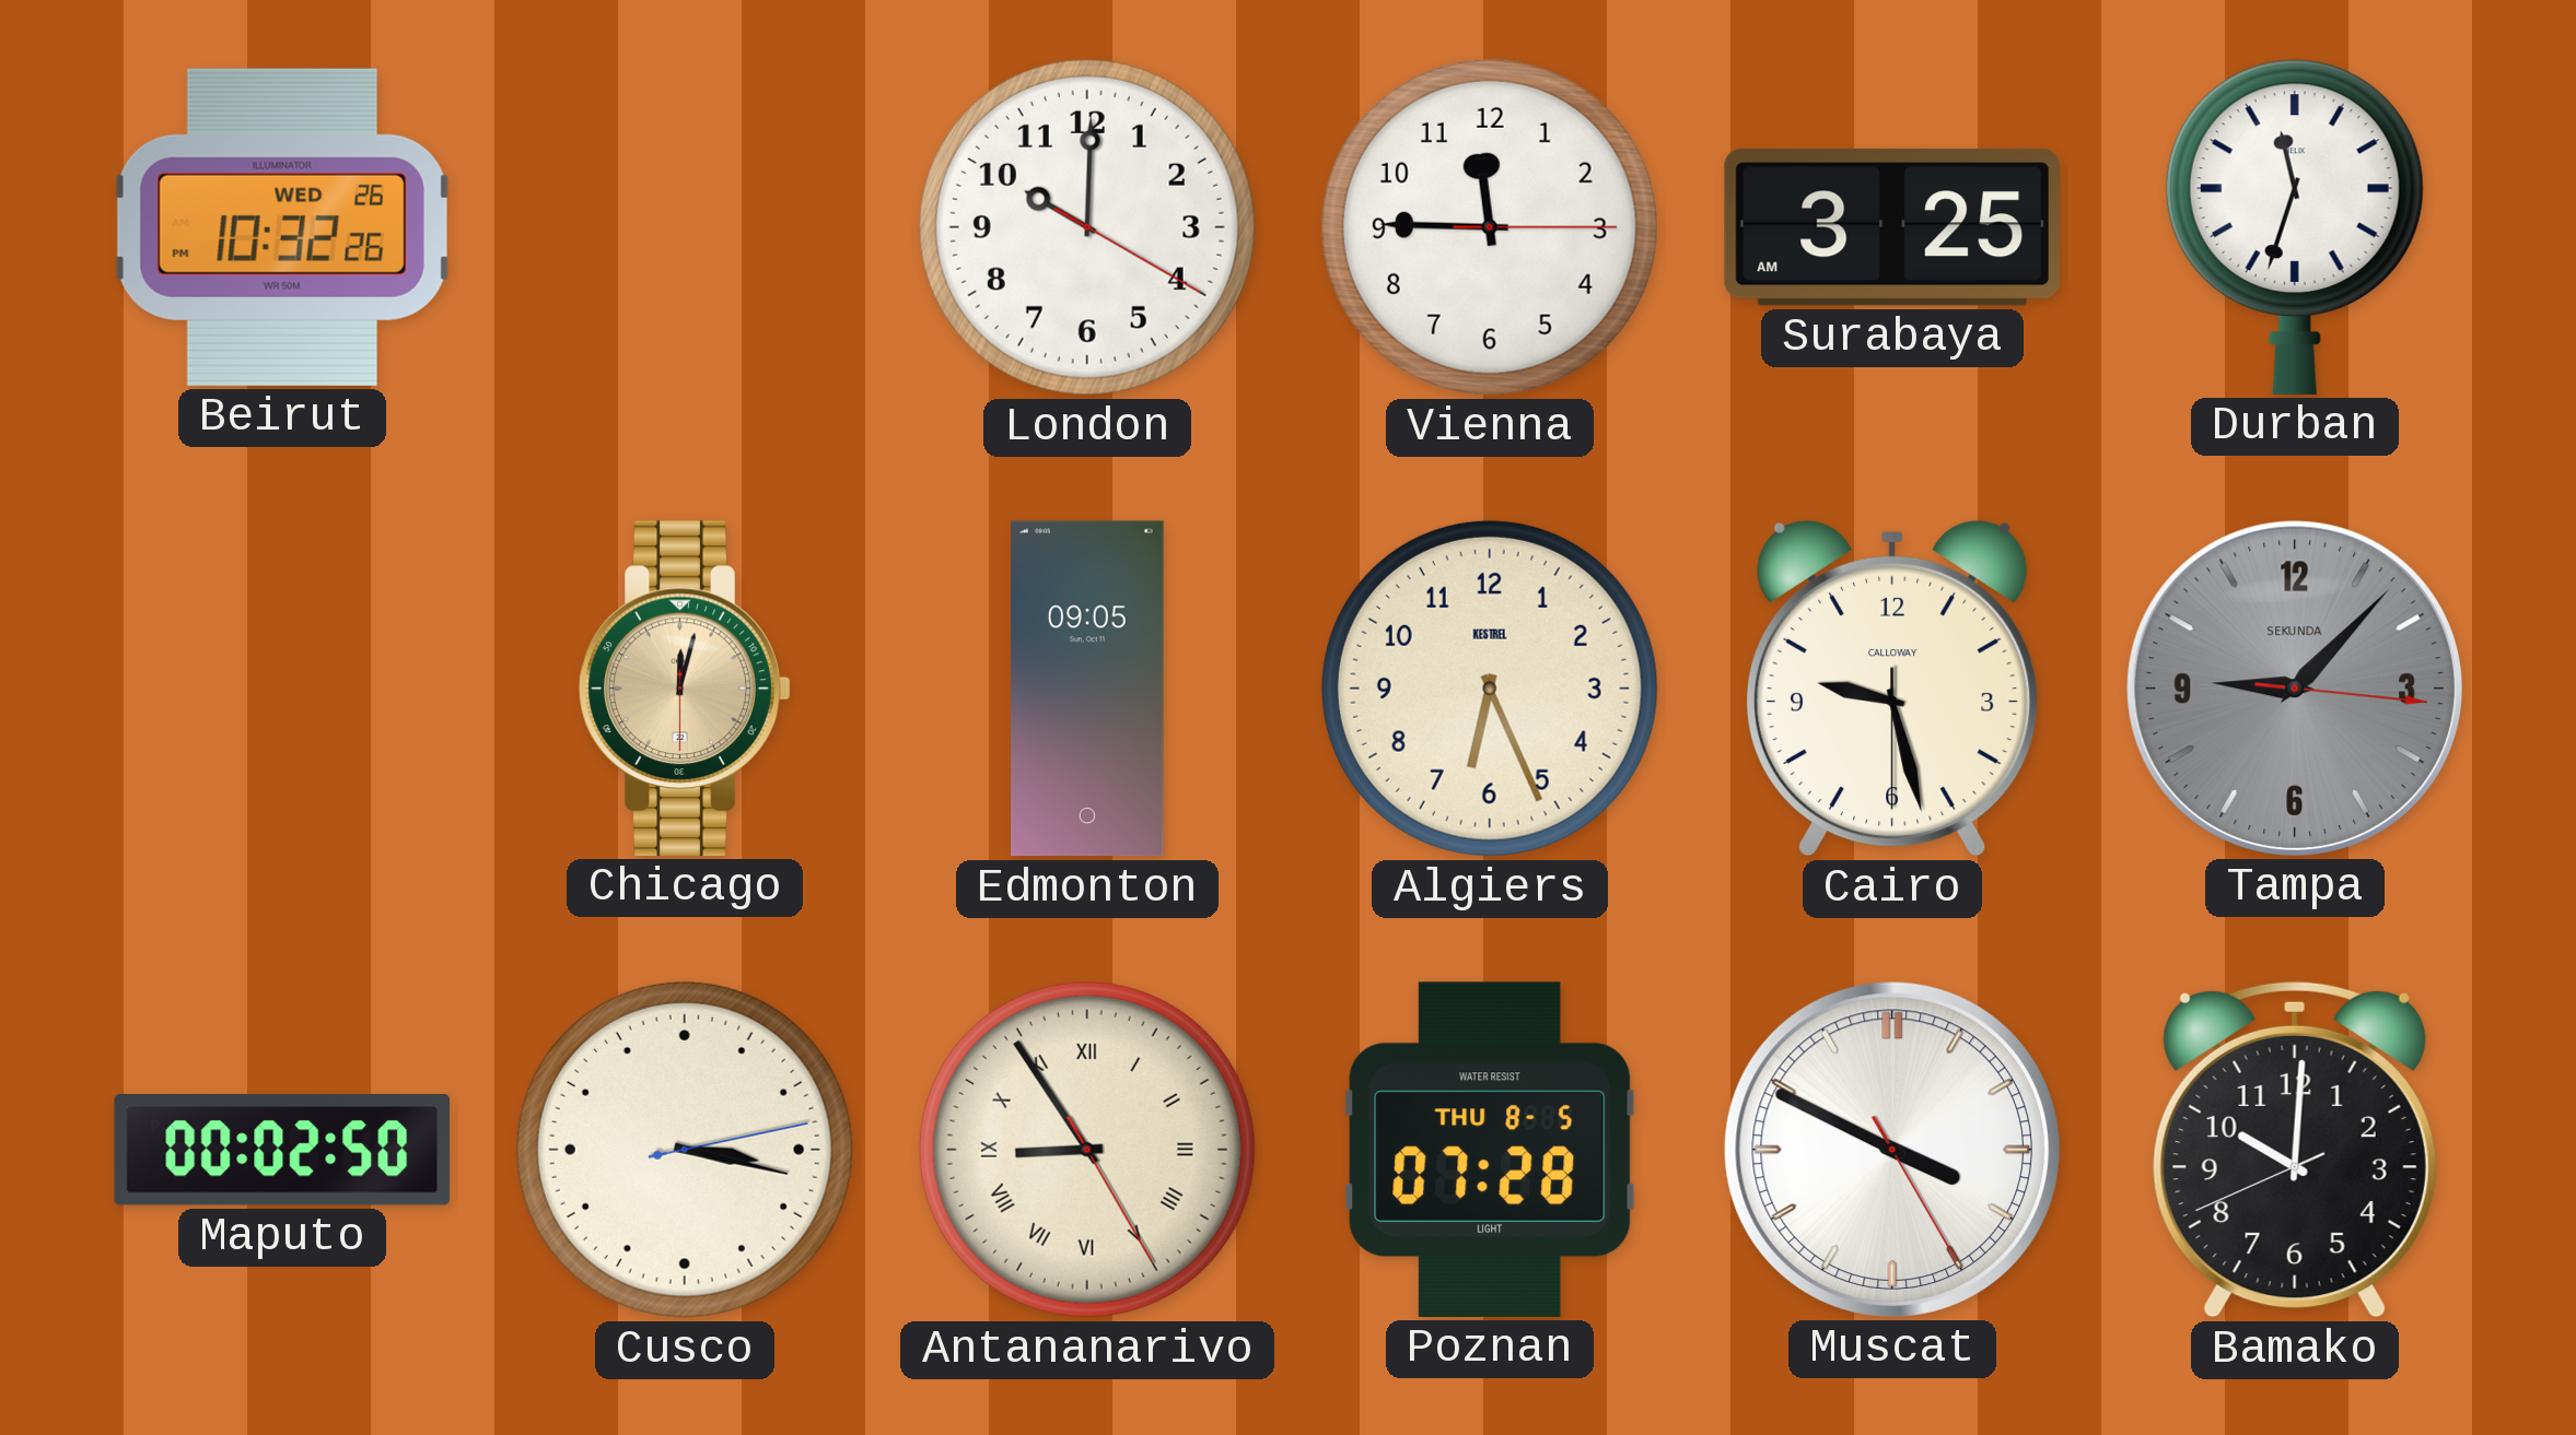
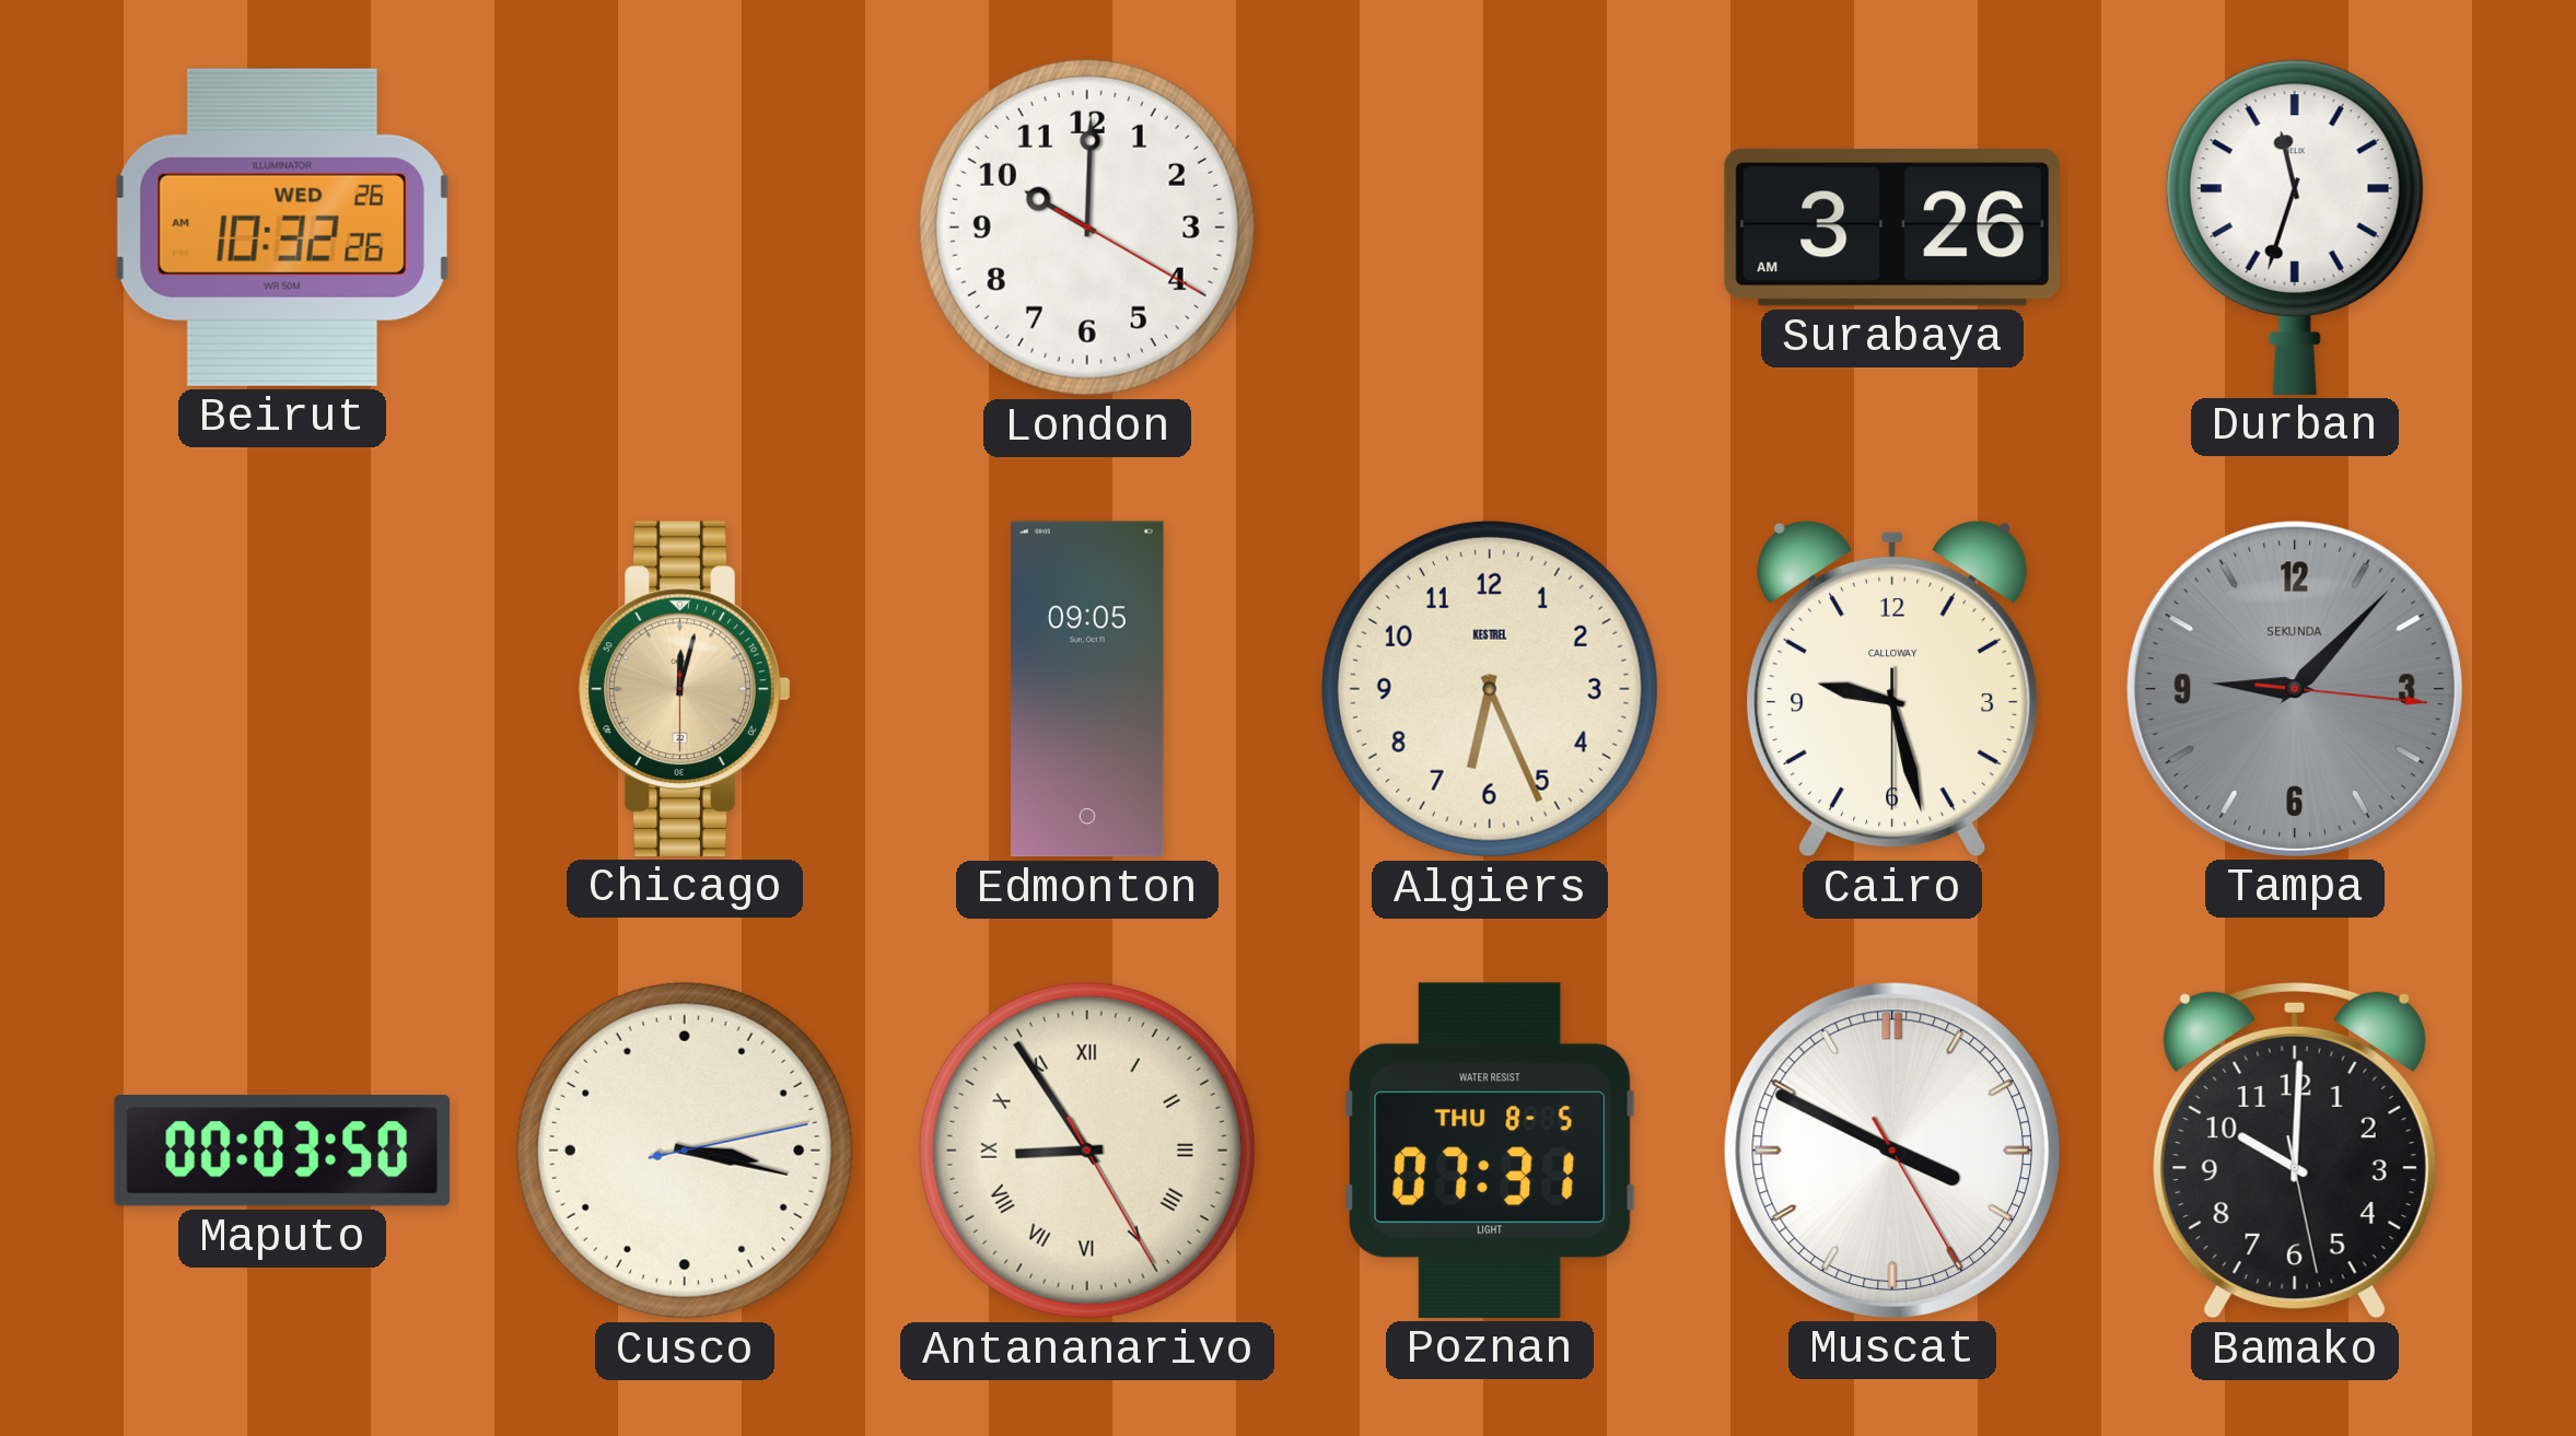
Beirut: 10:32:26 PM -> 10:32:26 AM
Vienna: 11:45 -> none
Surabaya: 3:25 -> 3:26
Maputo: 00:02 -> 00:03
Poznan: 07:28 -> 07:31
Bamako: 10:00:41 -> 10:00:28
